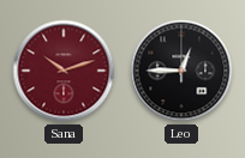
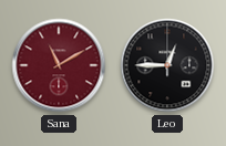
Sana: 10:12 -> 11:10
